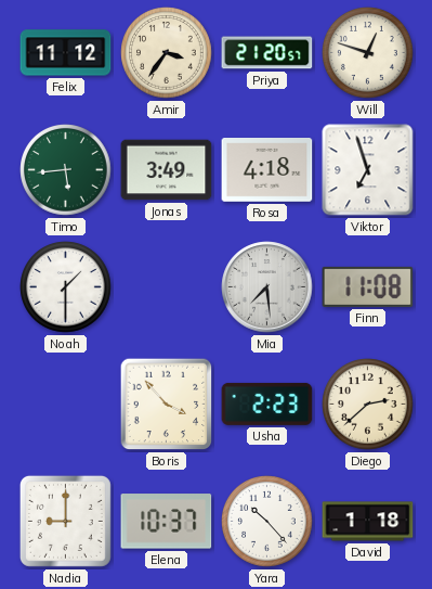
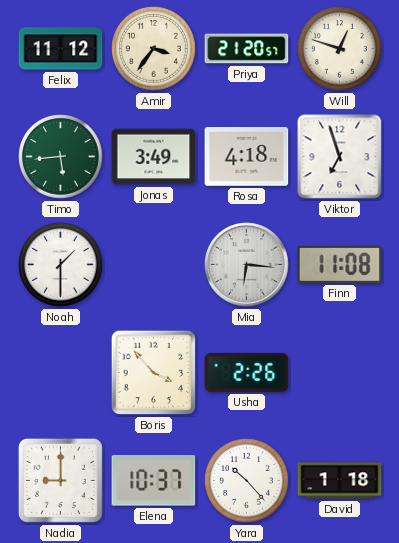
Mia: 7:29 -> 6:16
Usha: 2:23 -> 2:26
Diego: 2:38 -> none
